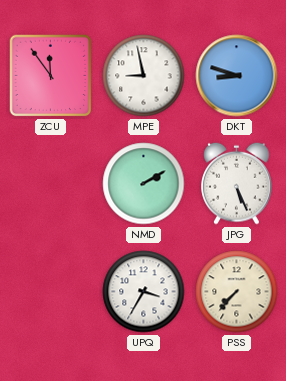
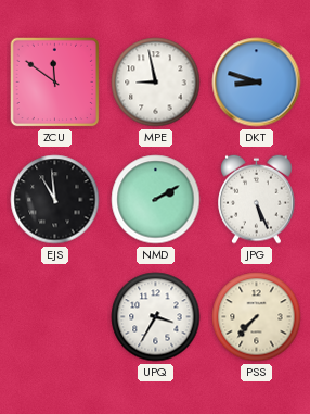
ZCU: 11:54 -> 11:51
EJS: none -> 10:59
